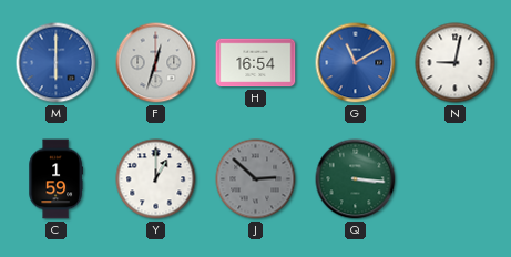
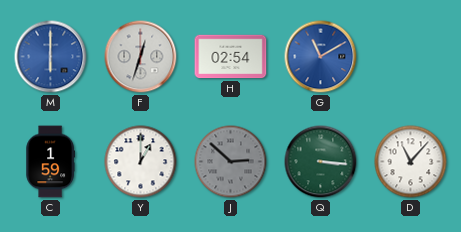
H: 16:54 -> 02:54
N: 9:02 -> none
D: none -> 11:07
